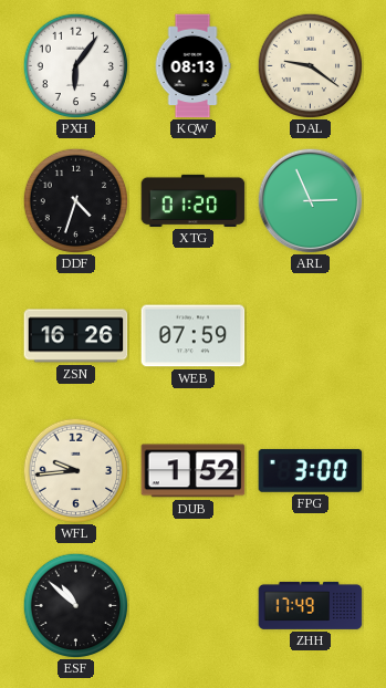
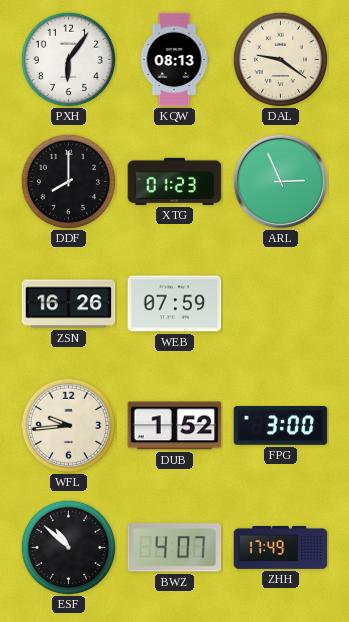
DDF: 4:33 -> 8:00
XTG: 01:20 -> 01:23
BWZ: none -> 4:07
